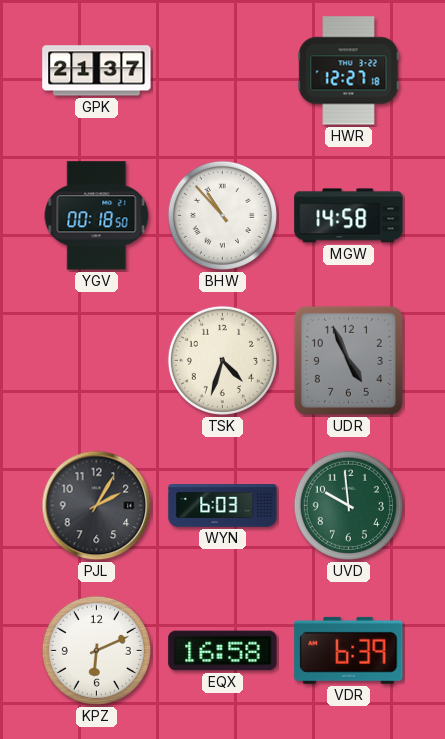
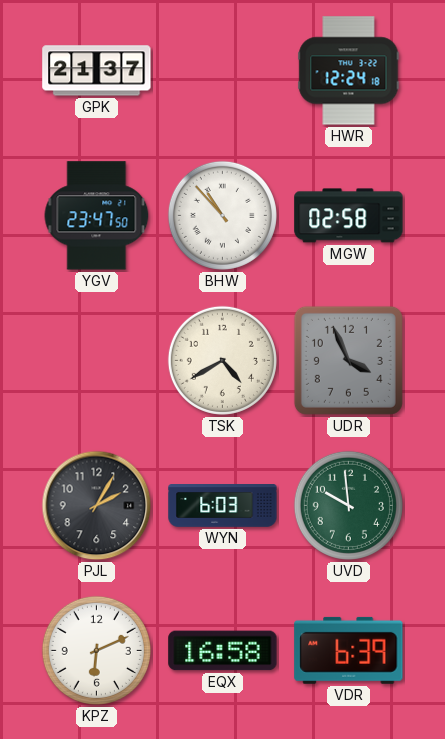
HWR: 12:27 -> 12:24
YGV: 00:18 -> 23:47
MGW: 14:58 -> 02:58
TSK: 4:33 -> 4:40
UDR: 4:56 -> 3:56
